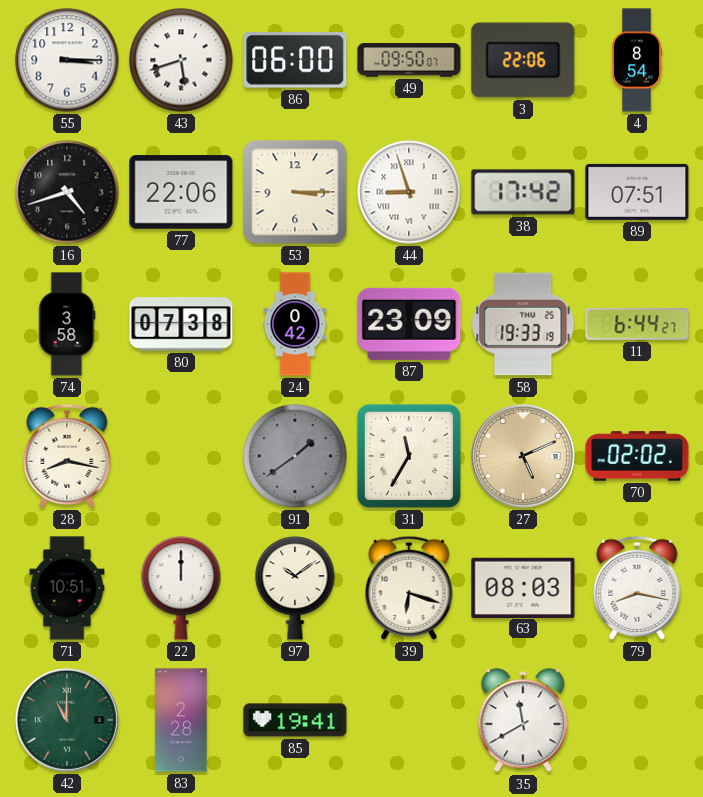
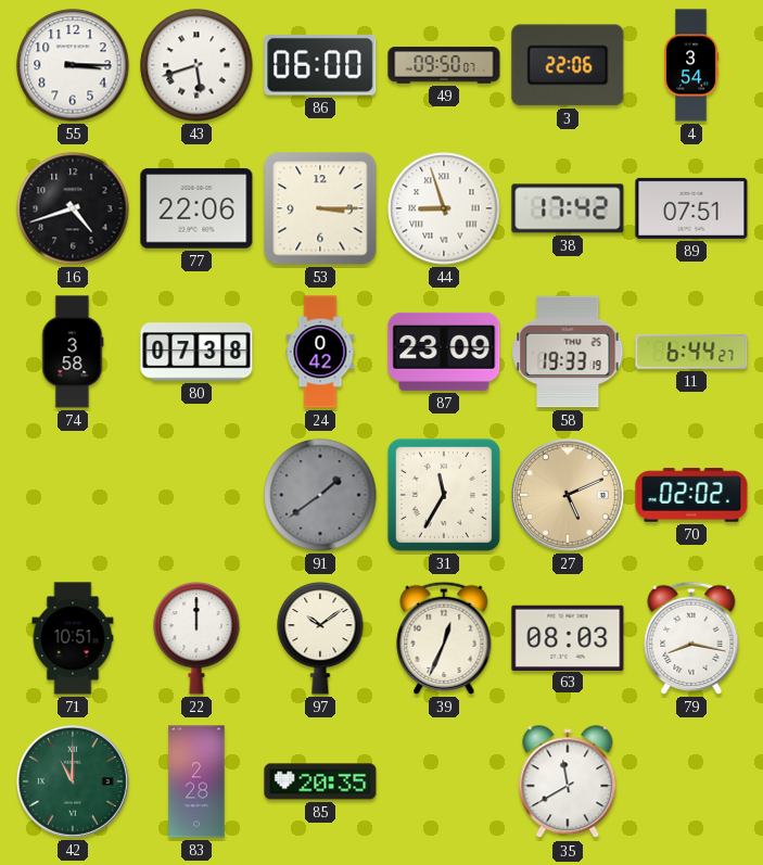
4: 8:54 -> 3:54
28: 8:17 -> none
39: 6:18 -> 12:34
85: 19:41 -> 20:35
